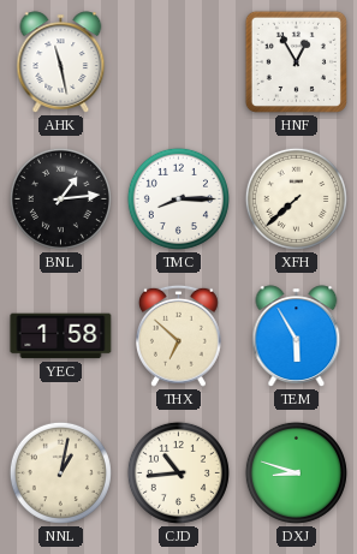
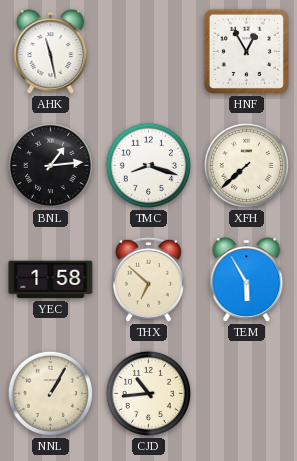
TMC: 8:15 -> 8:18
NNL: 1:02 -> 1:05
DXJ: 8:48 -> none
